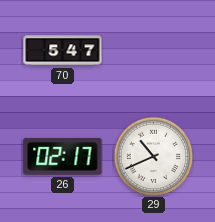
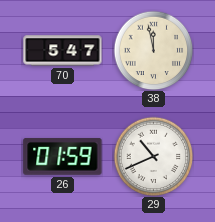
38: none -> 11:58
26: 02:17 -> 01:59
